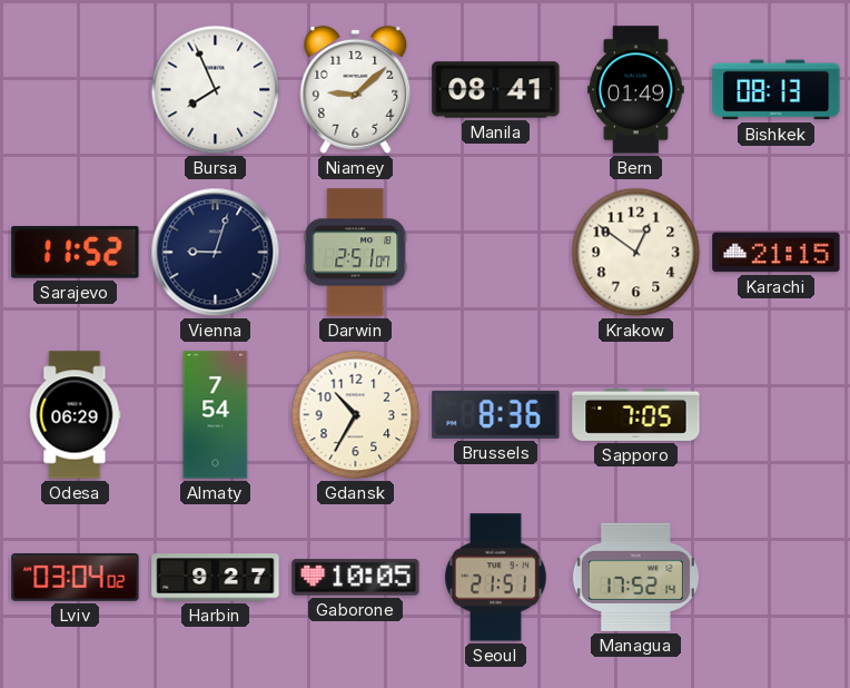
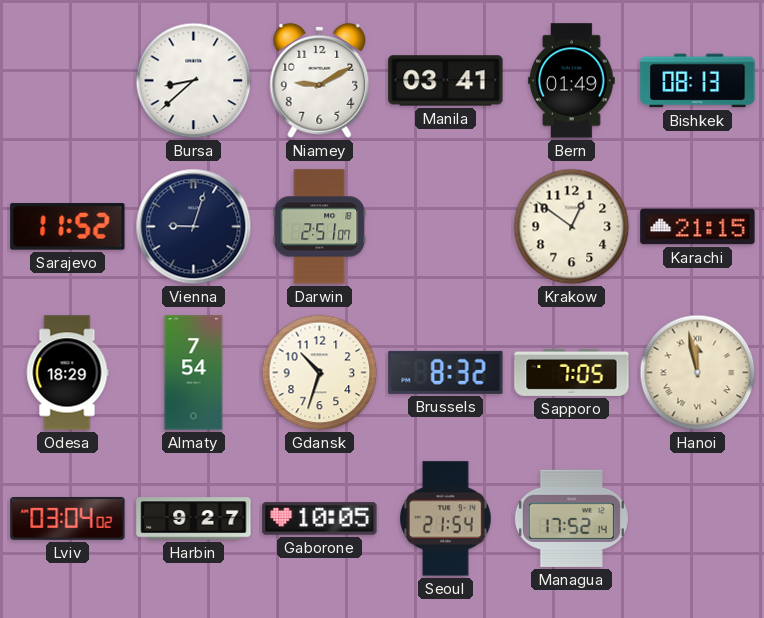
Bursa: 7:56 -> 8:38
Niamey: 9:08 -> 9:10
Manila: 08:41 -> 03:41
Odesa: 06:29 -> 18:29
Gdansk: 10:35 -> 10:33
Brussels: 8:36 -> 8:32
Hanoi: none -> 11:58
Seoul: 21:51 -> 21:54
